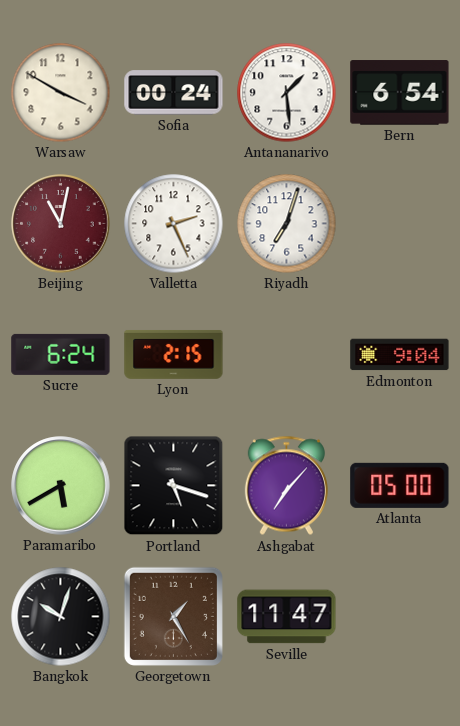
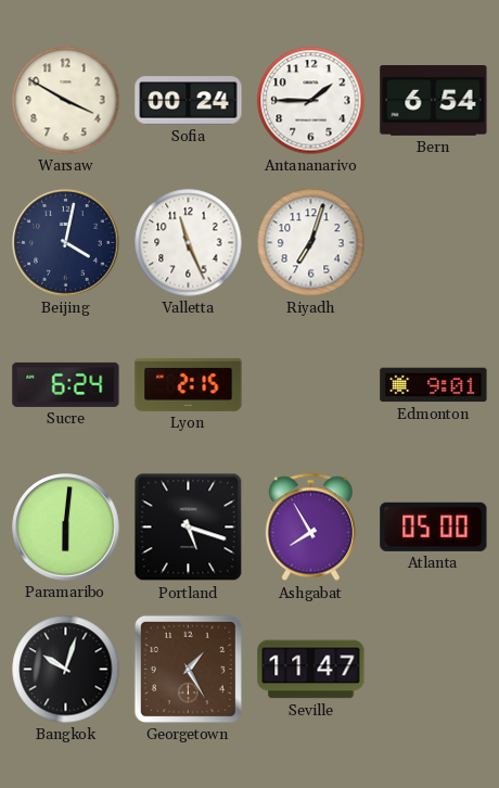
Antananarivo: 1:29 -> 1:45
Beijing: 11:02 -> 4:02
Beijing dial: burgundy -> navy
Valletta: 2:26 -> 11:26
Edmonton: 9:04 -> 9:01
Paramaribo: 5:40 -> 6:01
Ashgabat: 7:07 -> 7:55
